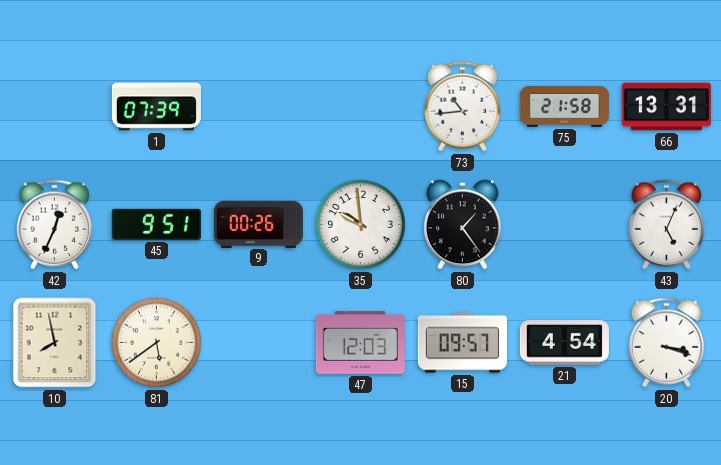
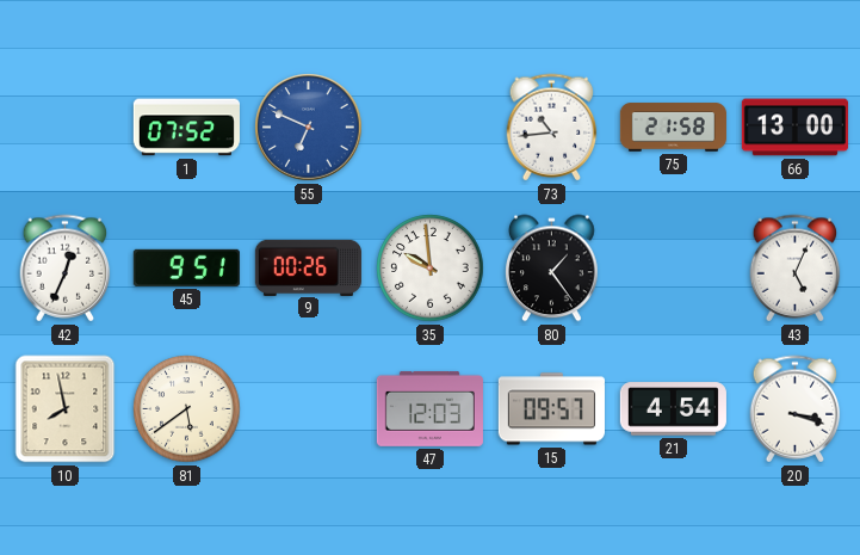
1: 07:39 -> 07:52
55: none -> 6:49
66: 13:31 -> 13:00
